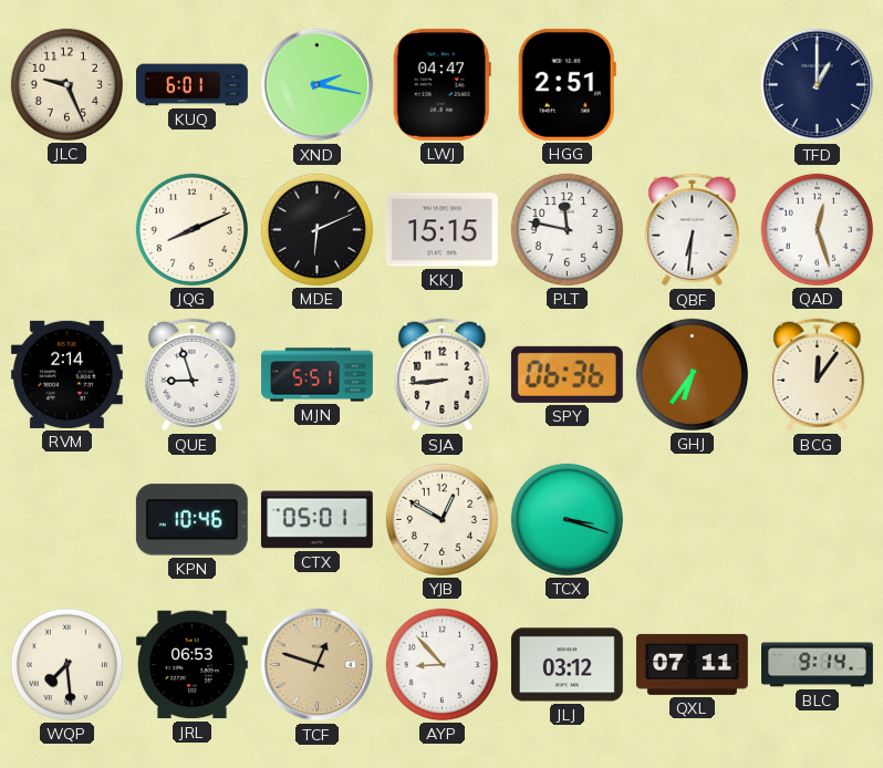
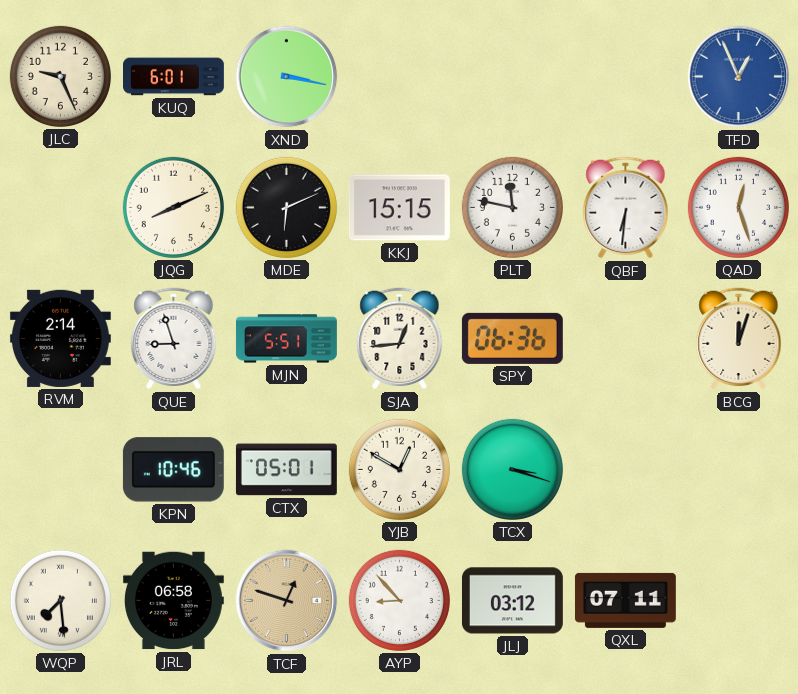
XND: 2:17 -> 3:17
LWJ: 04:47 -> none
HGG: 2:51 -> none
TFD: 1:00 -> 12:56
TFD dial: navy -> blue
SJA: 8:44 -> 12:44
GHJ: 6:36 -> none
BCG: 12:06 -> 12:03
JRL: 06:53 -> 06:58
BLC: 9:14 -> none
